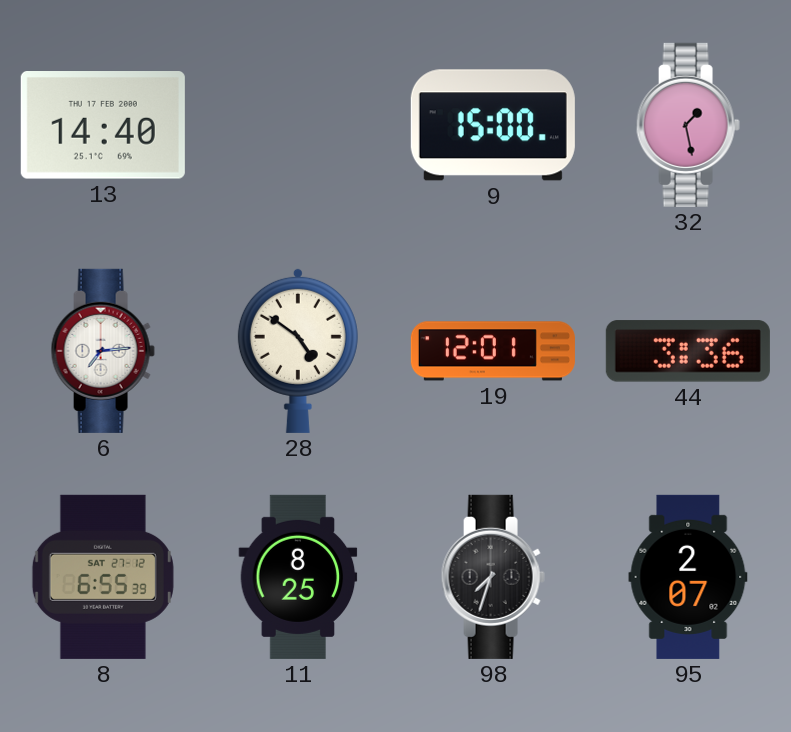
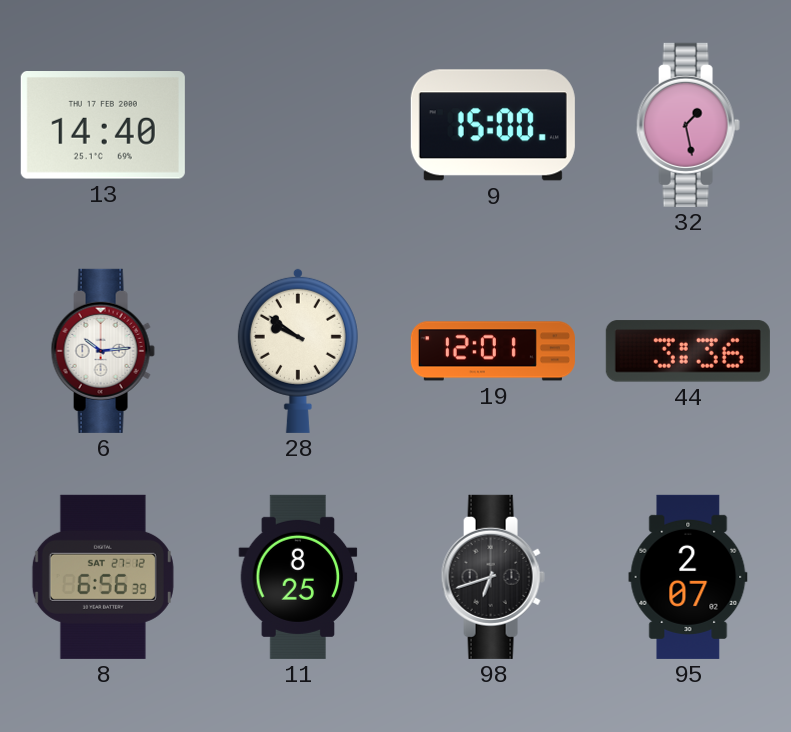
6: 7:14 -> 10:14
28: 4:51 -> 9:51
8: 6:55 -> 6:56
98: 7:33 -> 6:42
